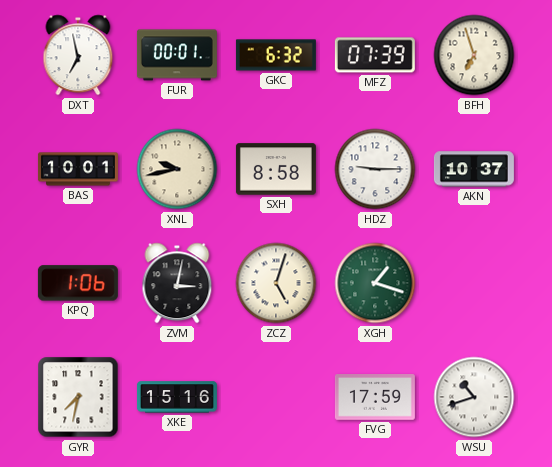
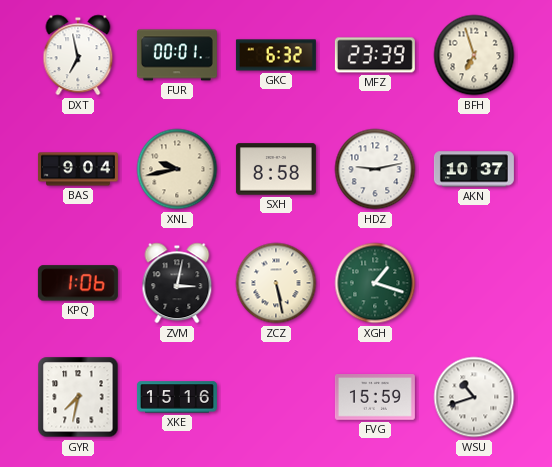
MFZ: 07:39 -> 23:39
BAS: 10:01 -> 9:04
HDZ: 9:15 -> 9:13
ZCZ: 5:03 -> 5:28
FVG: 17:59 -> 15:59
